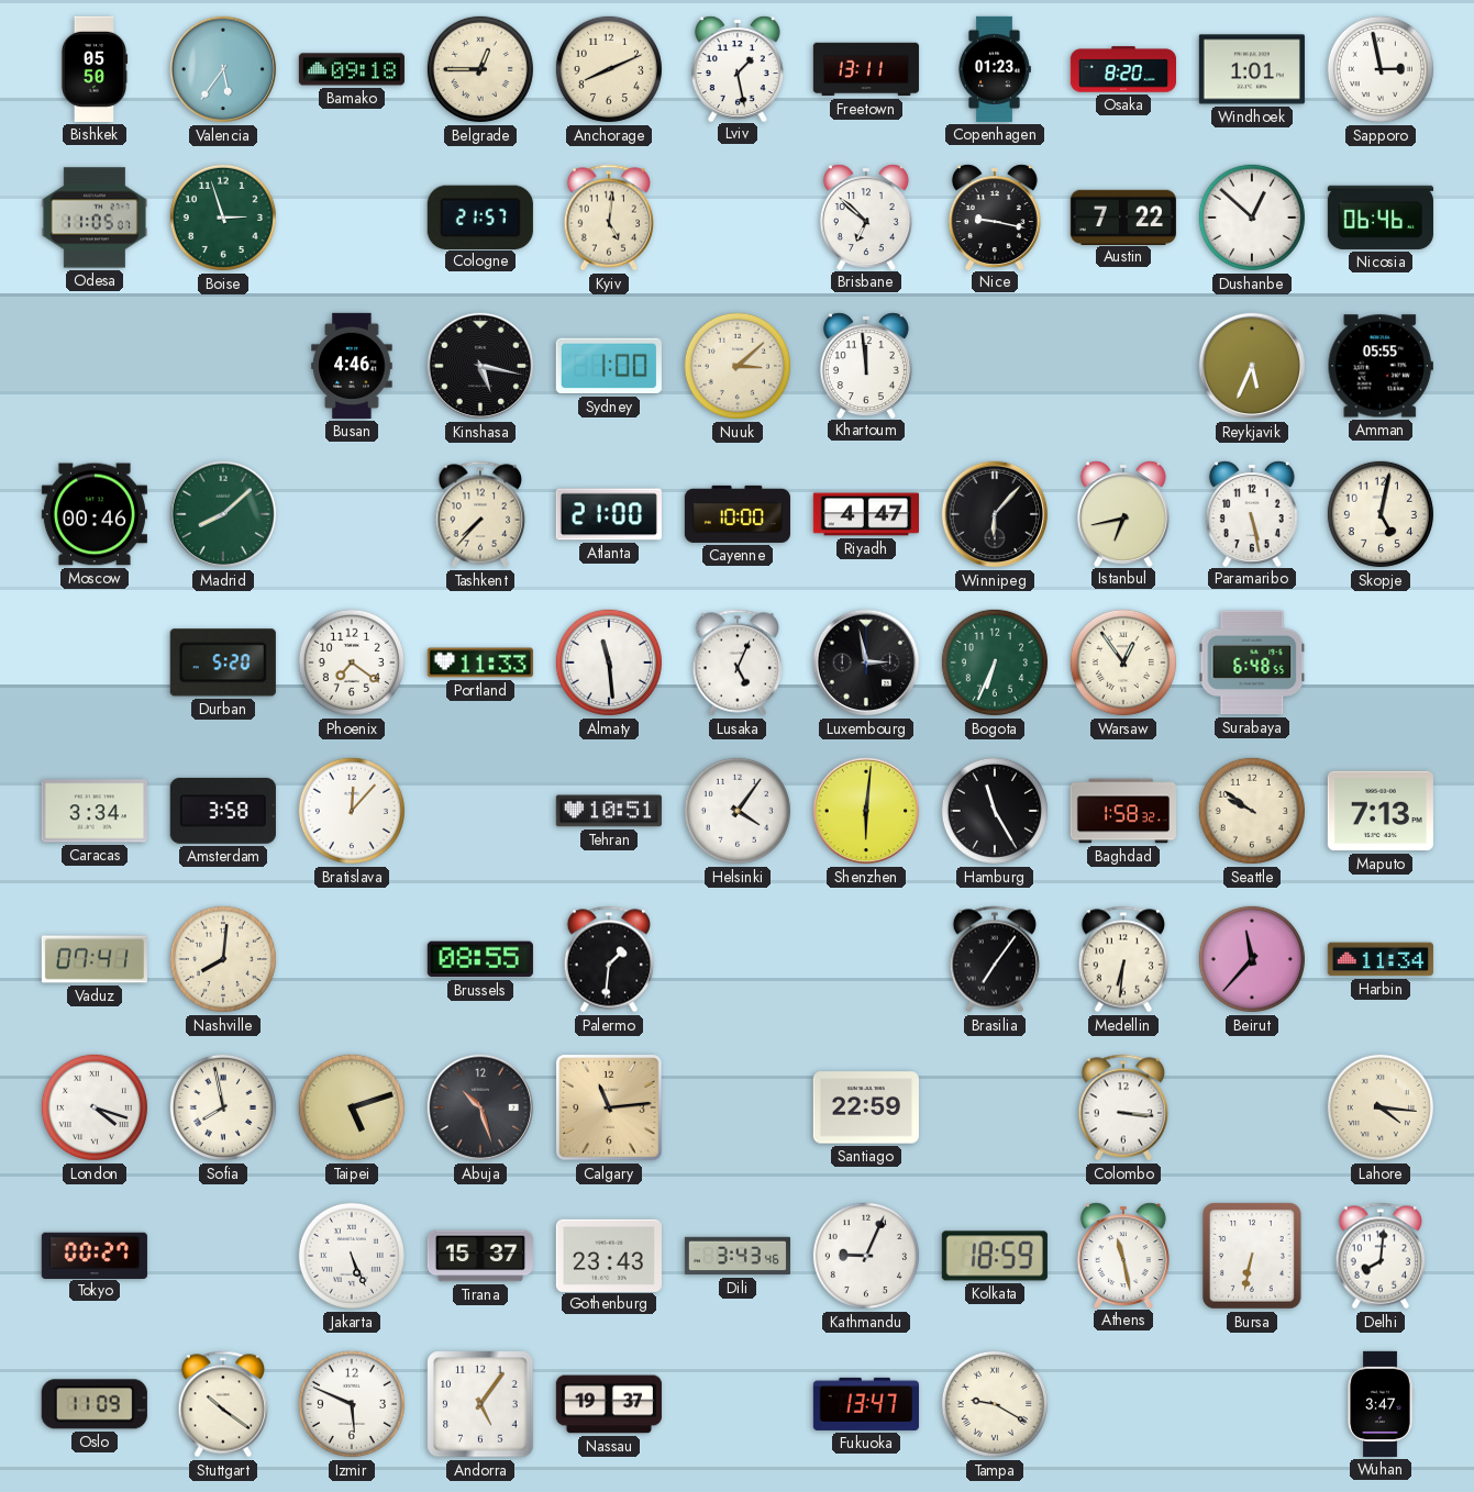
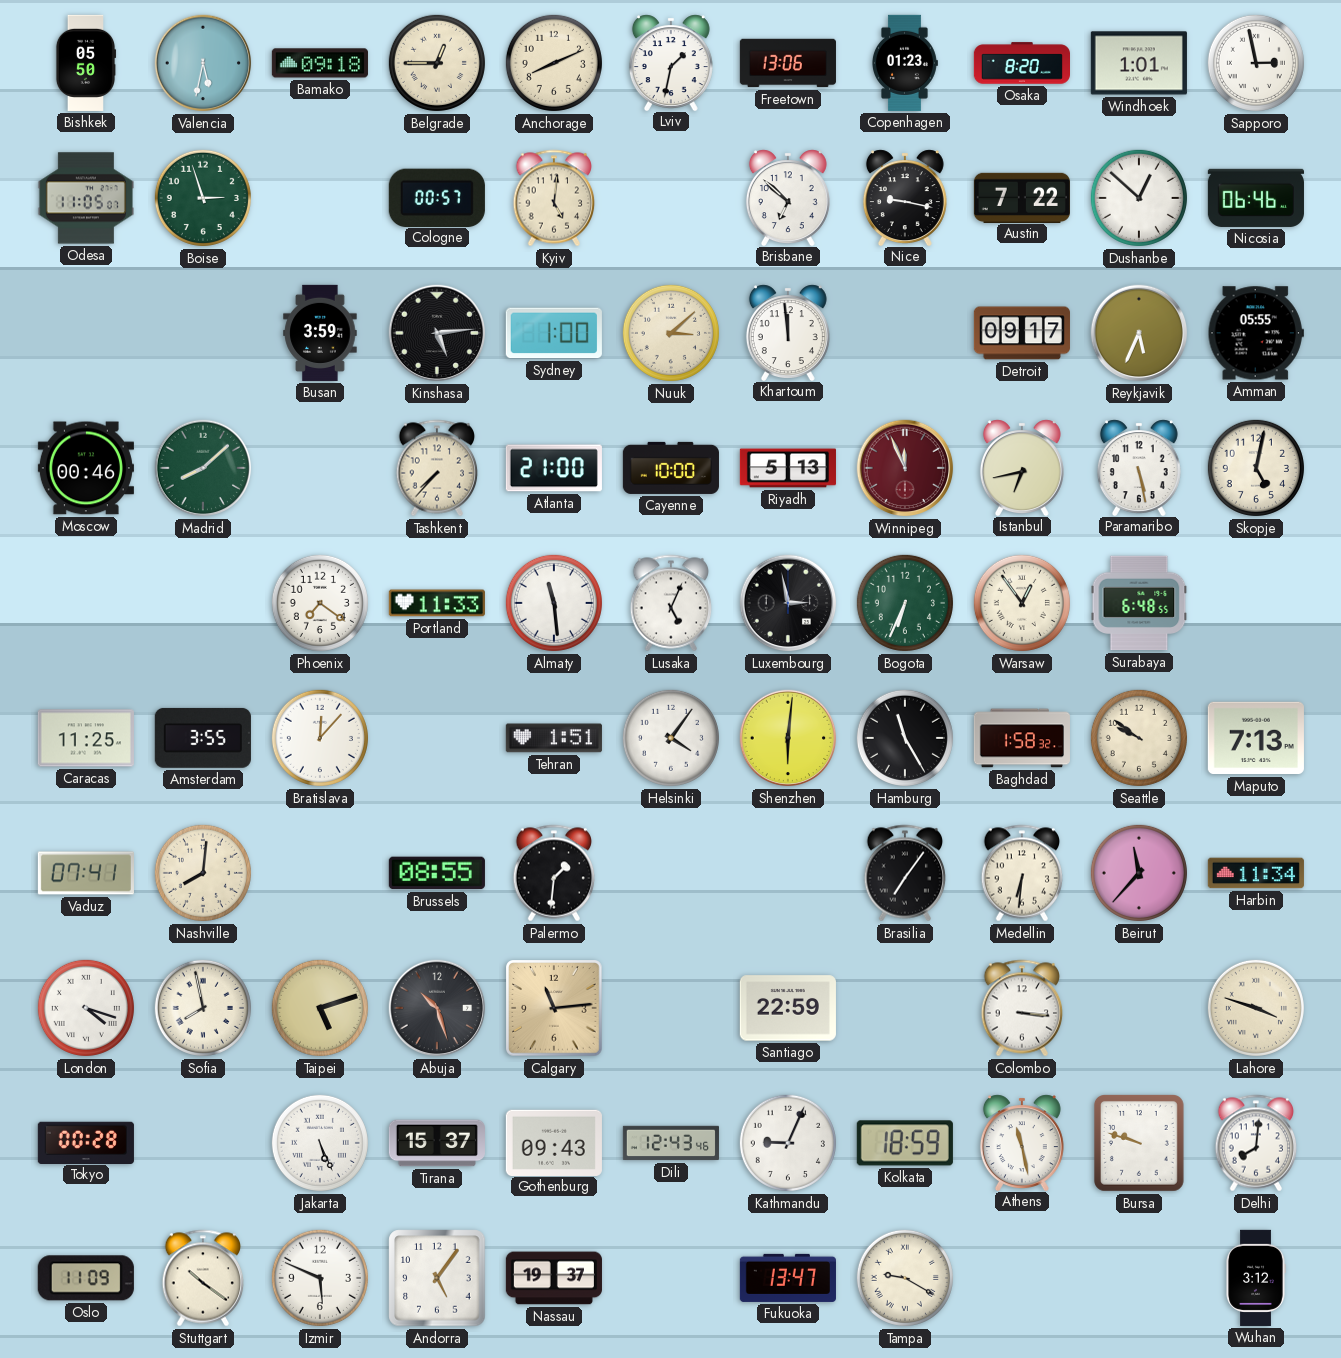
Valencia: 5:36 -> 5:32
Lviv: 1:28 -> 1:32
Freetown: 13:11 -> 13:06
Cologne: 21:57 -> 00:57
Busan: 4:46 -> 3:59
Kinshasa: 5:17 -> 5:14
Detroit: none -> 09:17
Riyadh: 4:47 -> 5:13
Winnipeg: 6:07 -> 11:56
Winnipeg dial: black -> burgundy
Durban: 5:20 -> none
Caracas: 3:34 -> 11:25
Amsterdam: 3:58 -> 3:55
Tehran: 10:51 -> 1:51
Lahore: 4:16 -> 3:48
Tokyo: 00:27 -> 00:28
Gothenburg: 23:43 -> 09:43
Dili: 3:43 -> 12:43
Bursa: 6:32 -> 9:48
Wuhan: 3:47 -> 3:12
